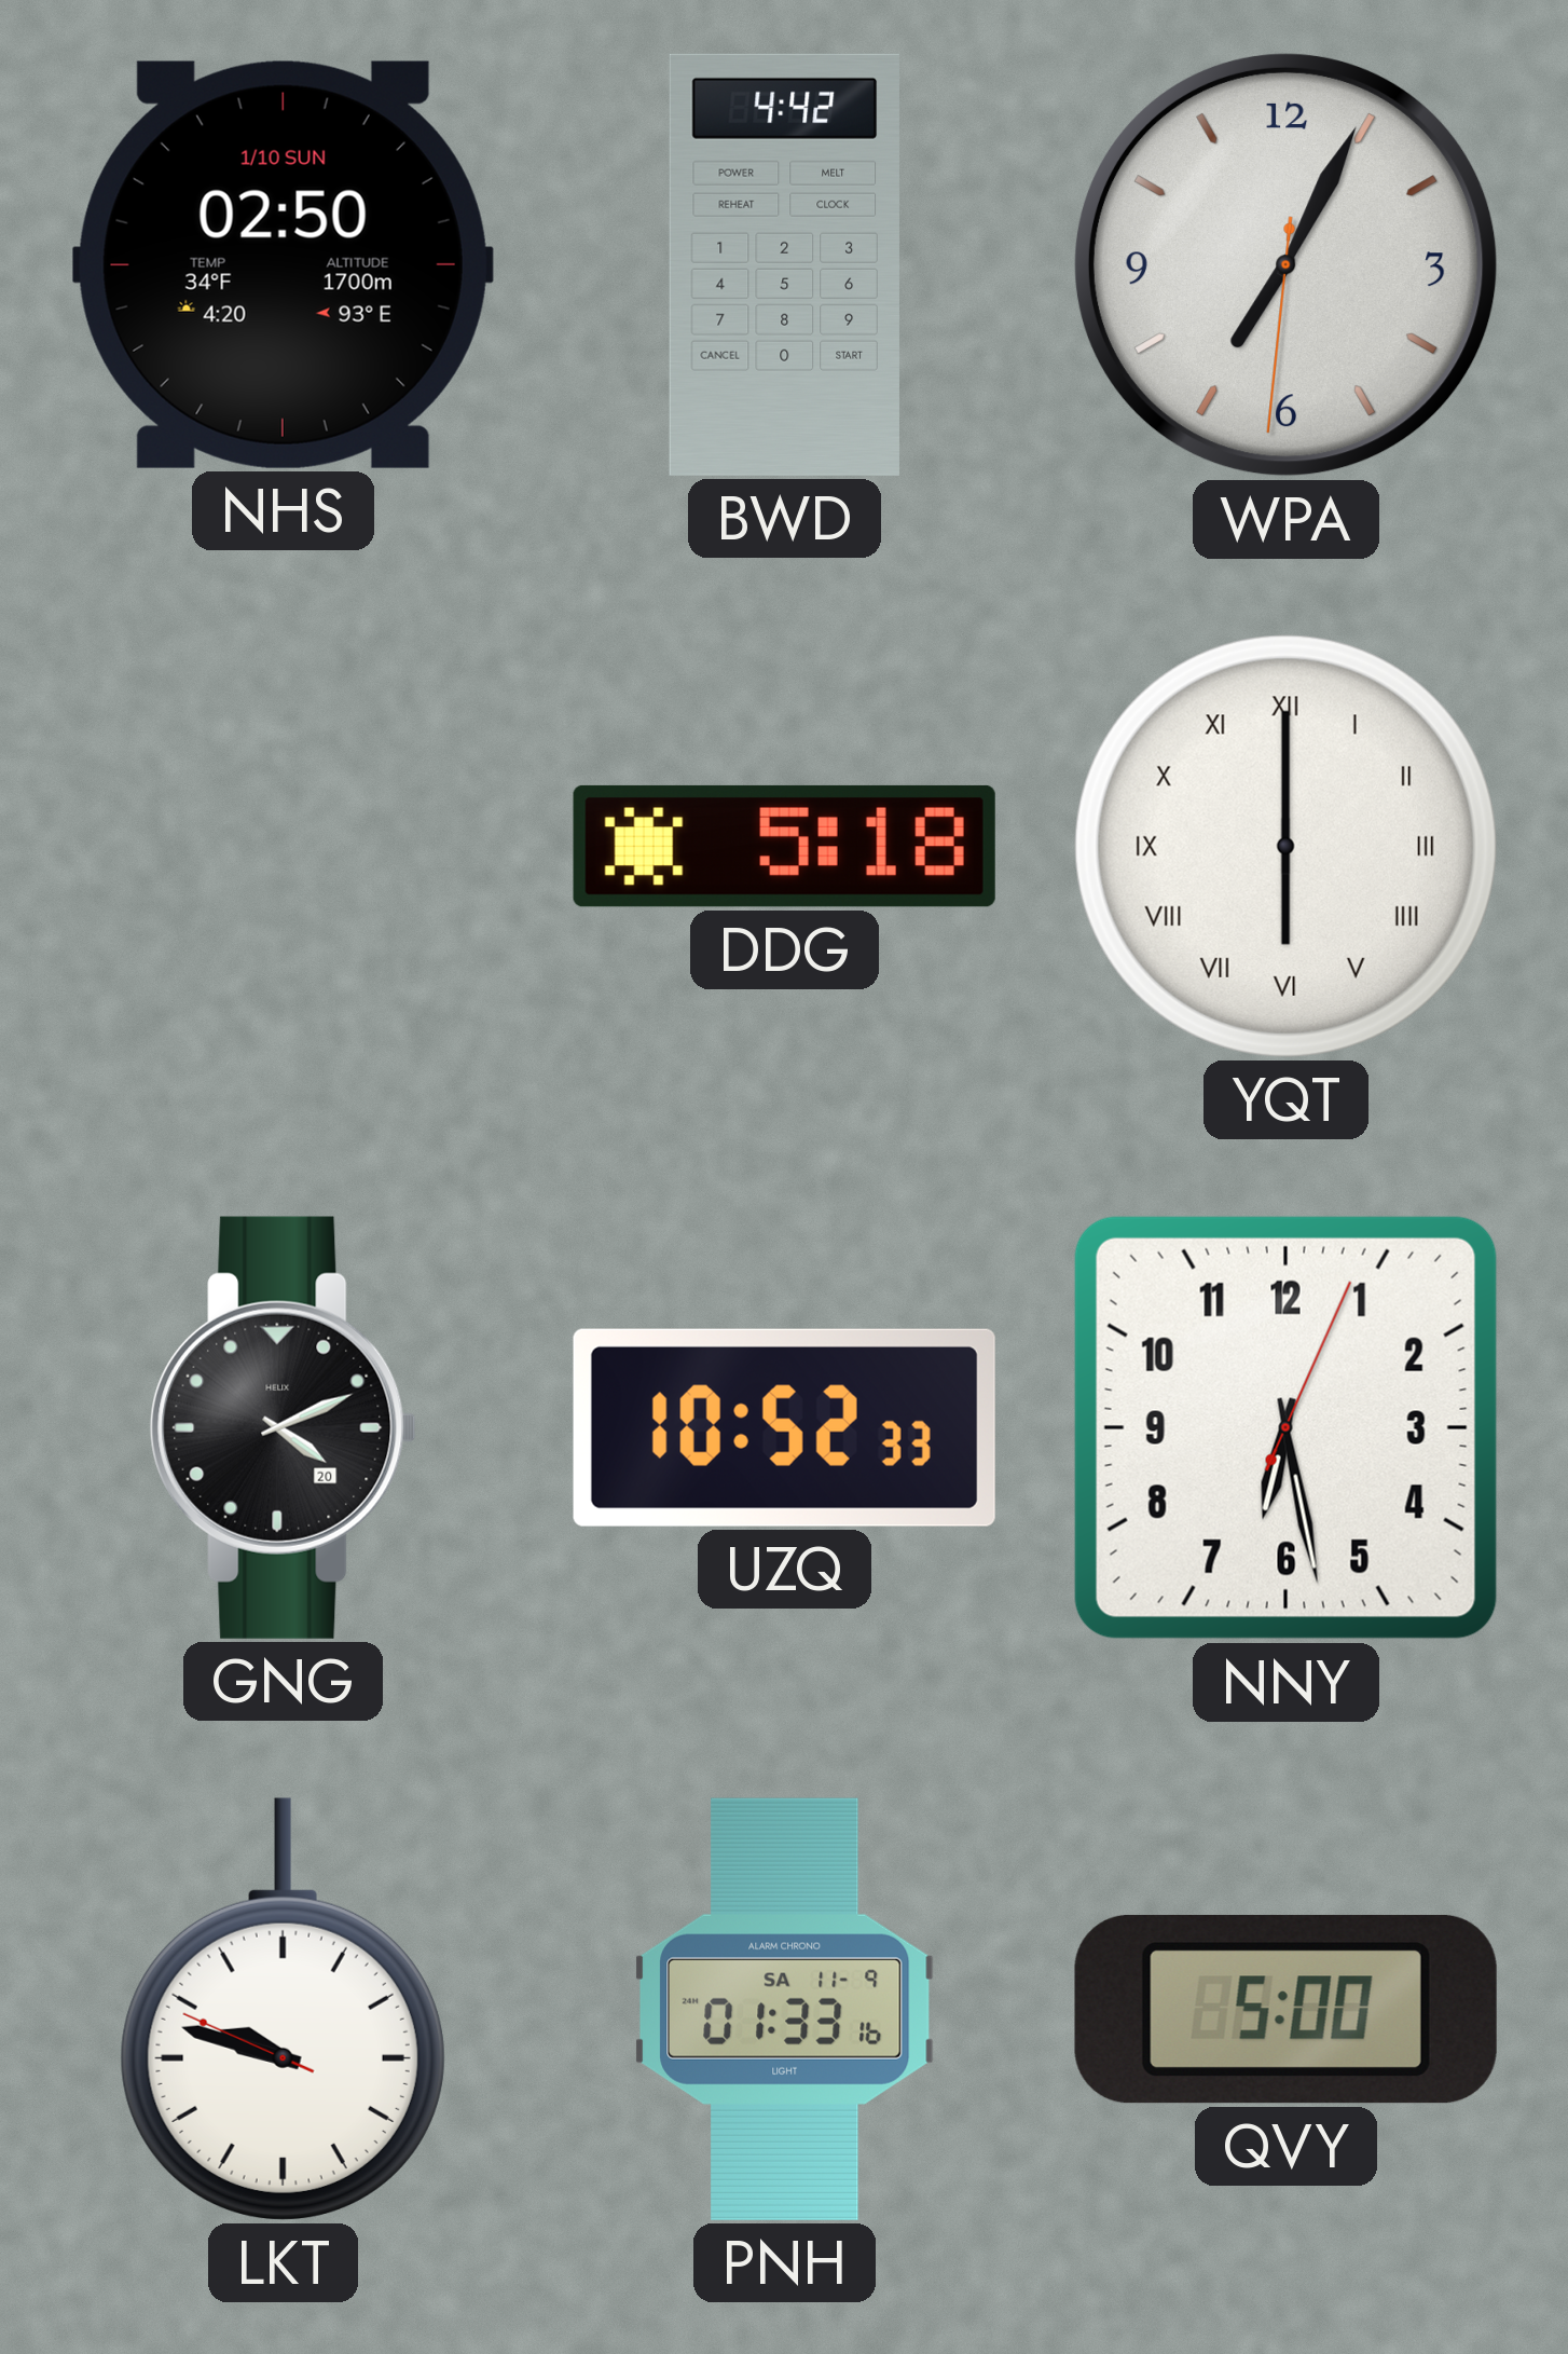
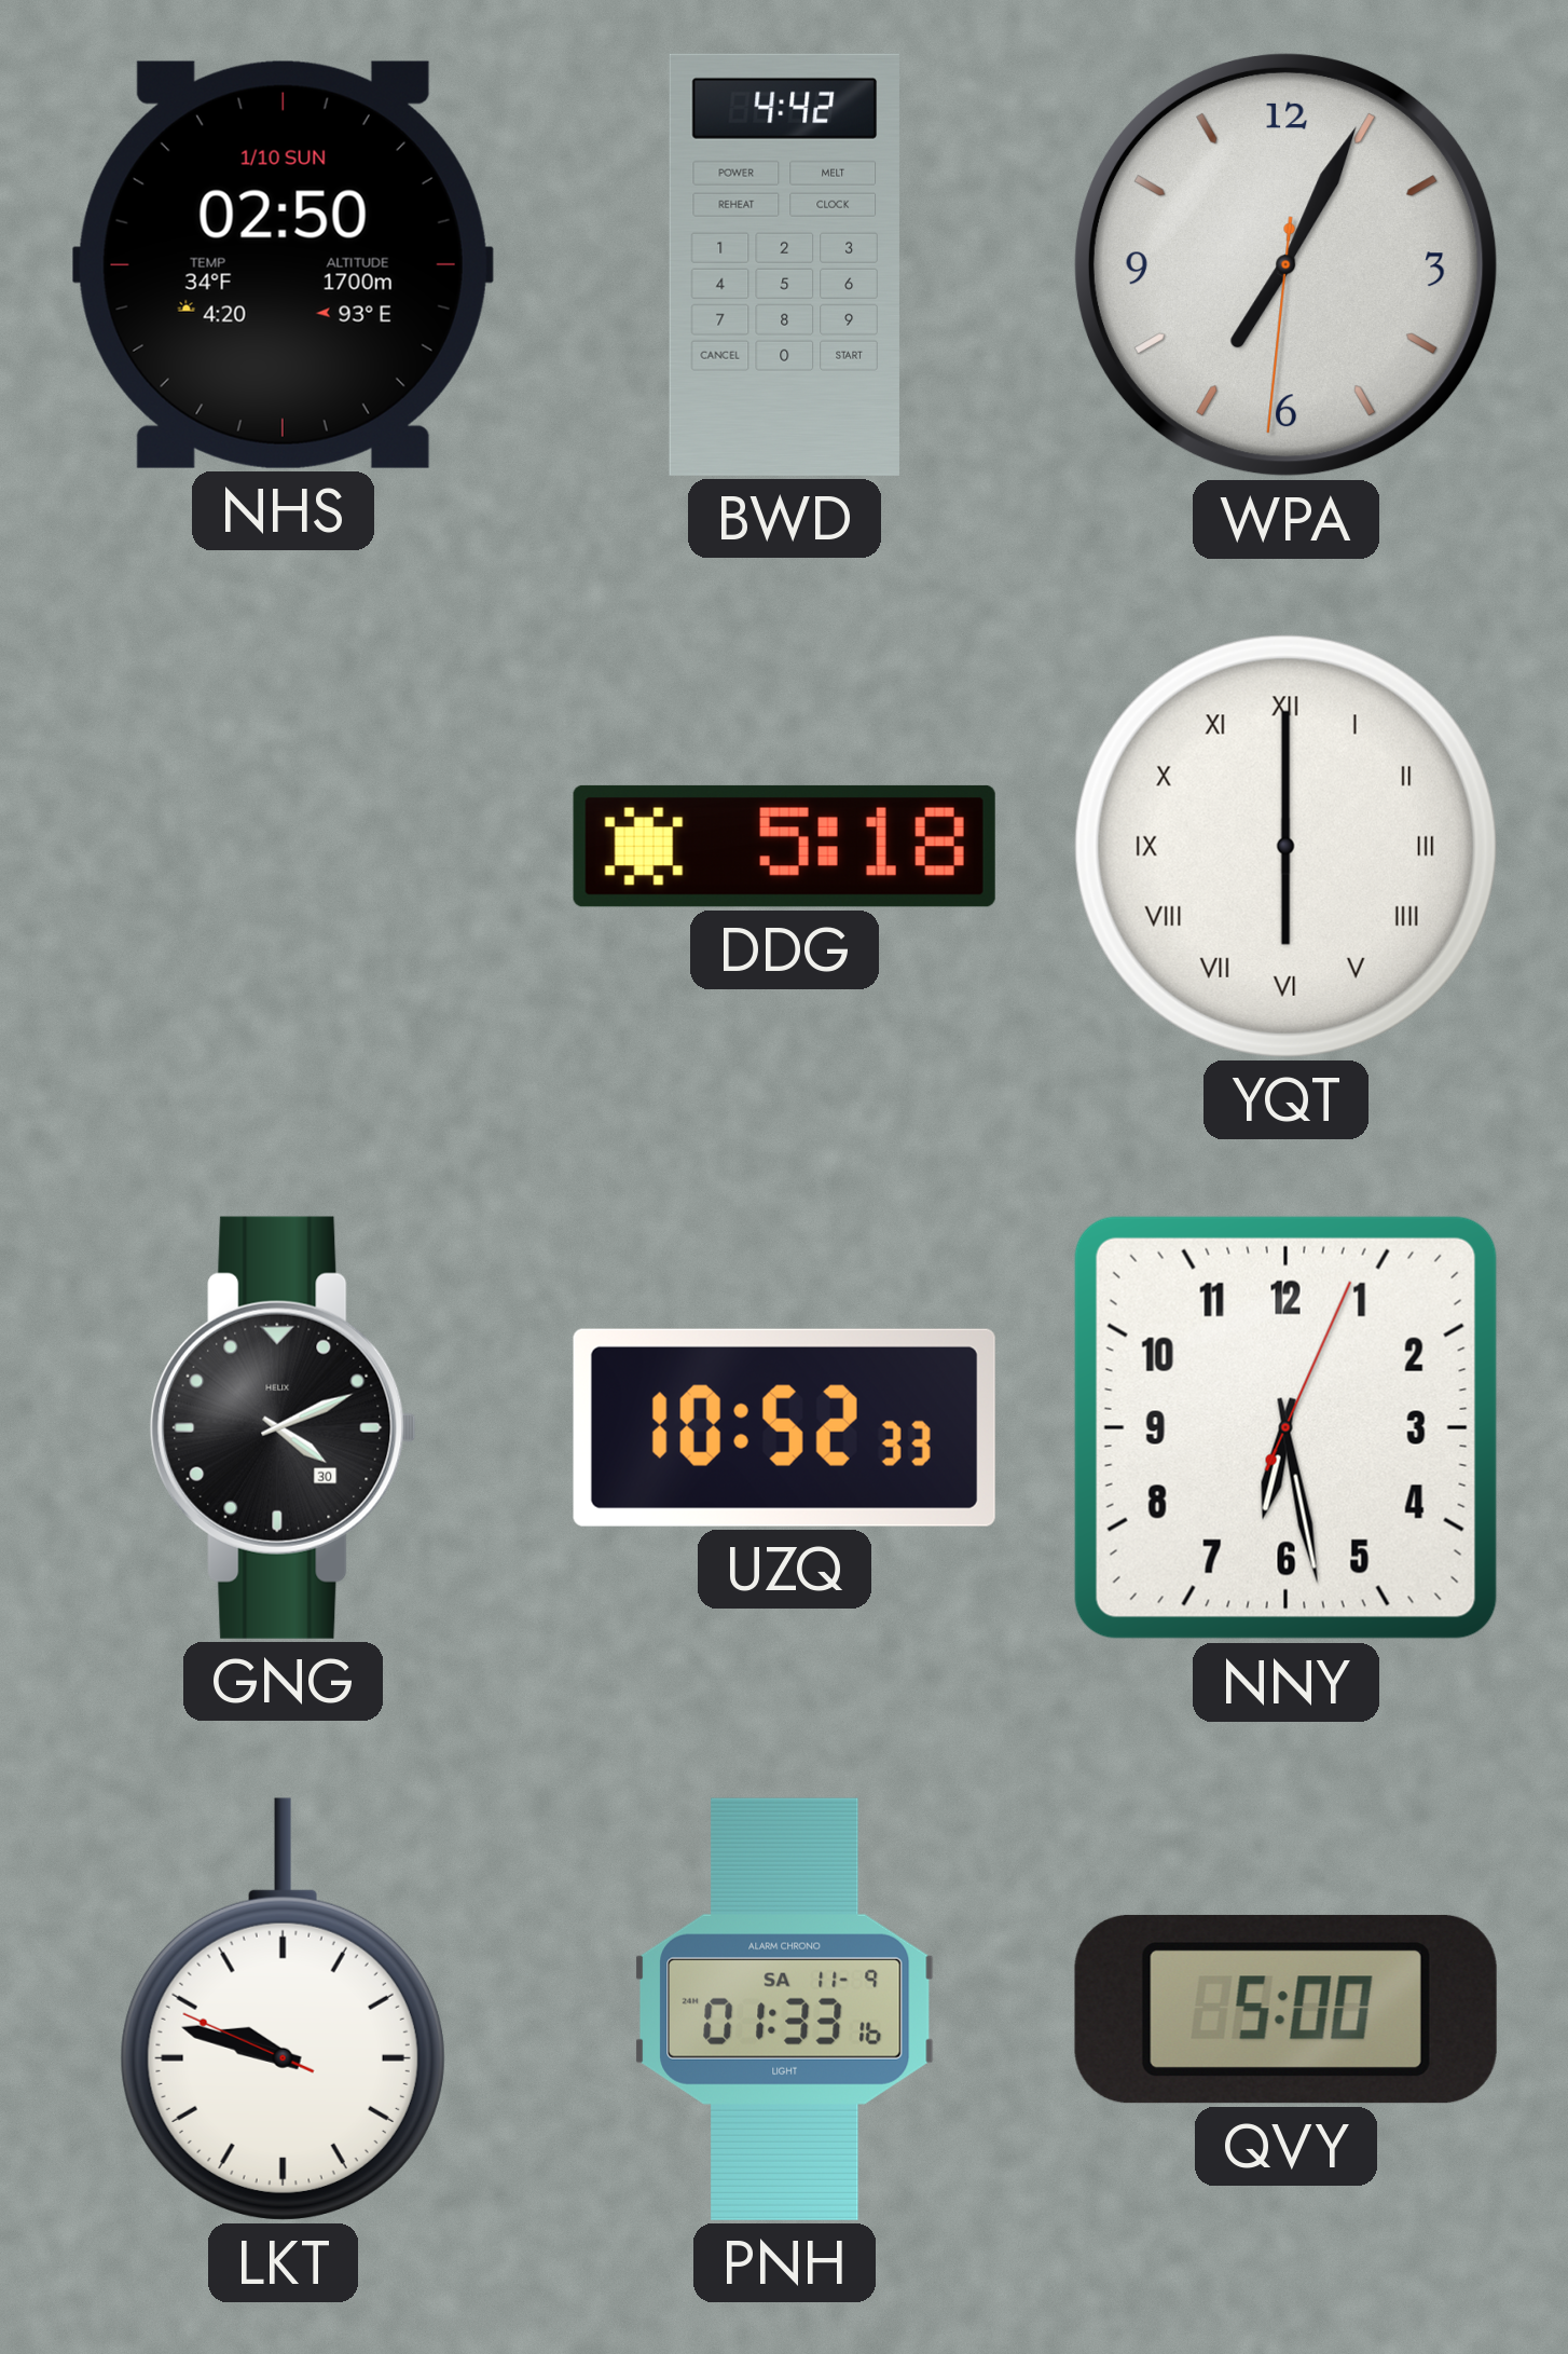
GNG date: 20 -> 30
